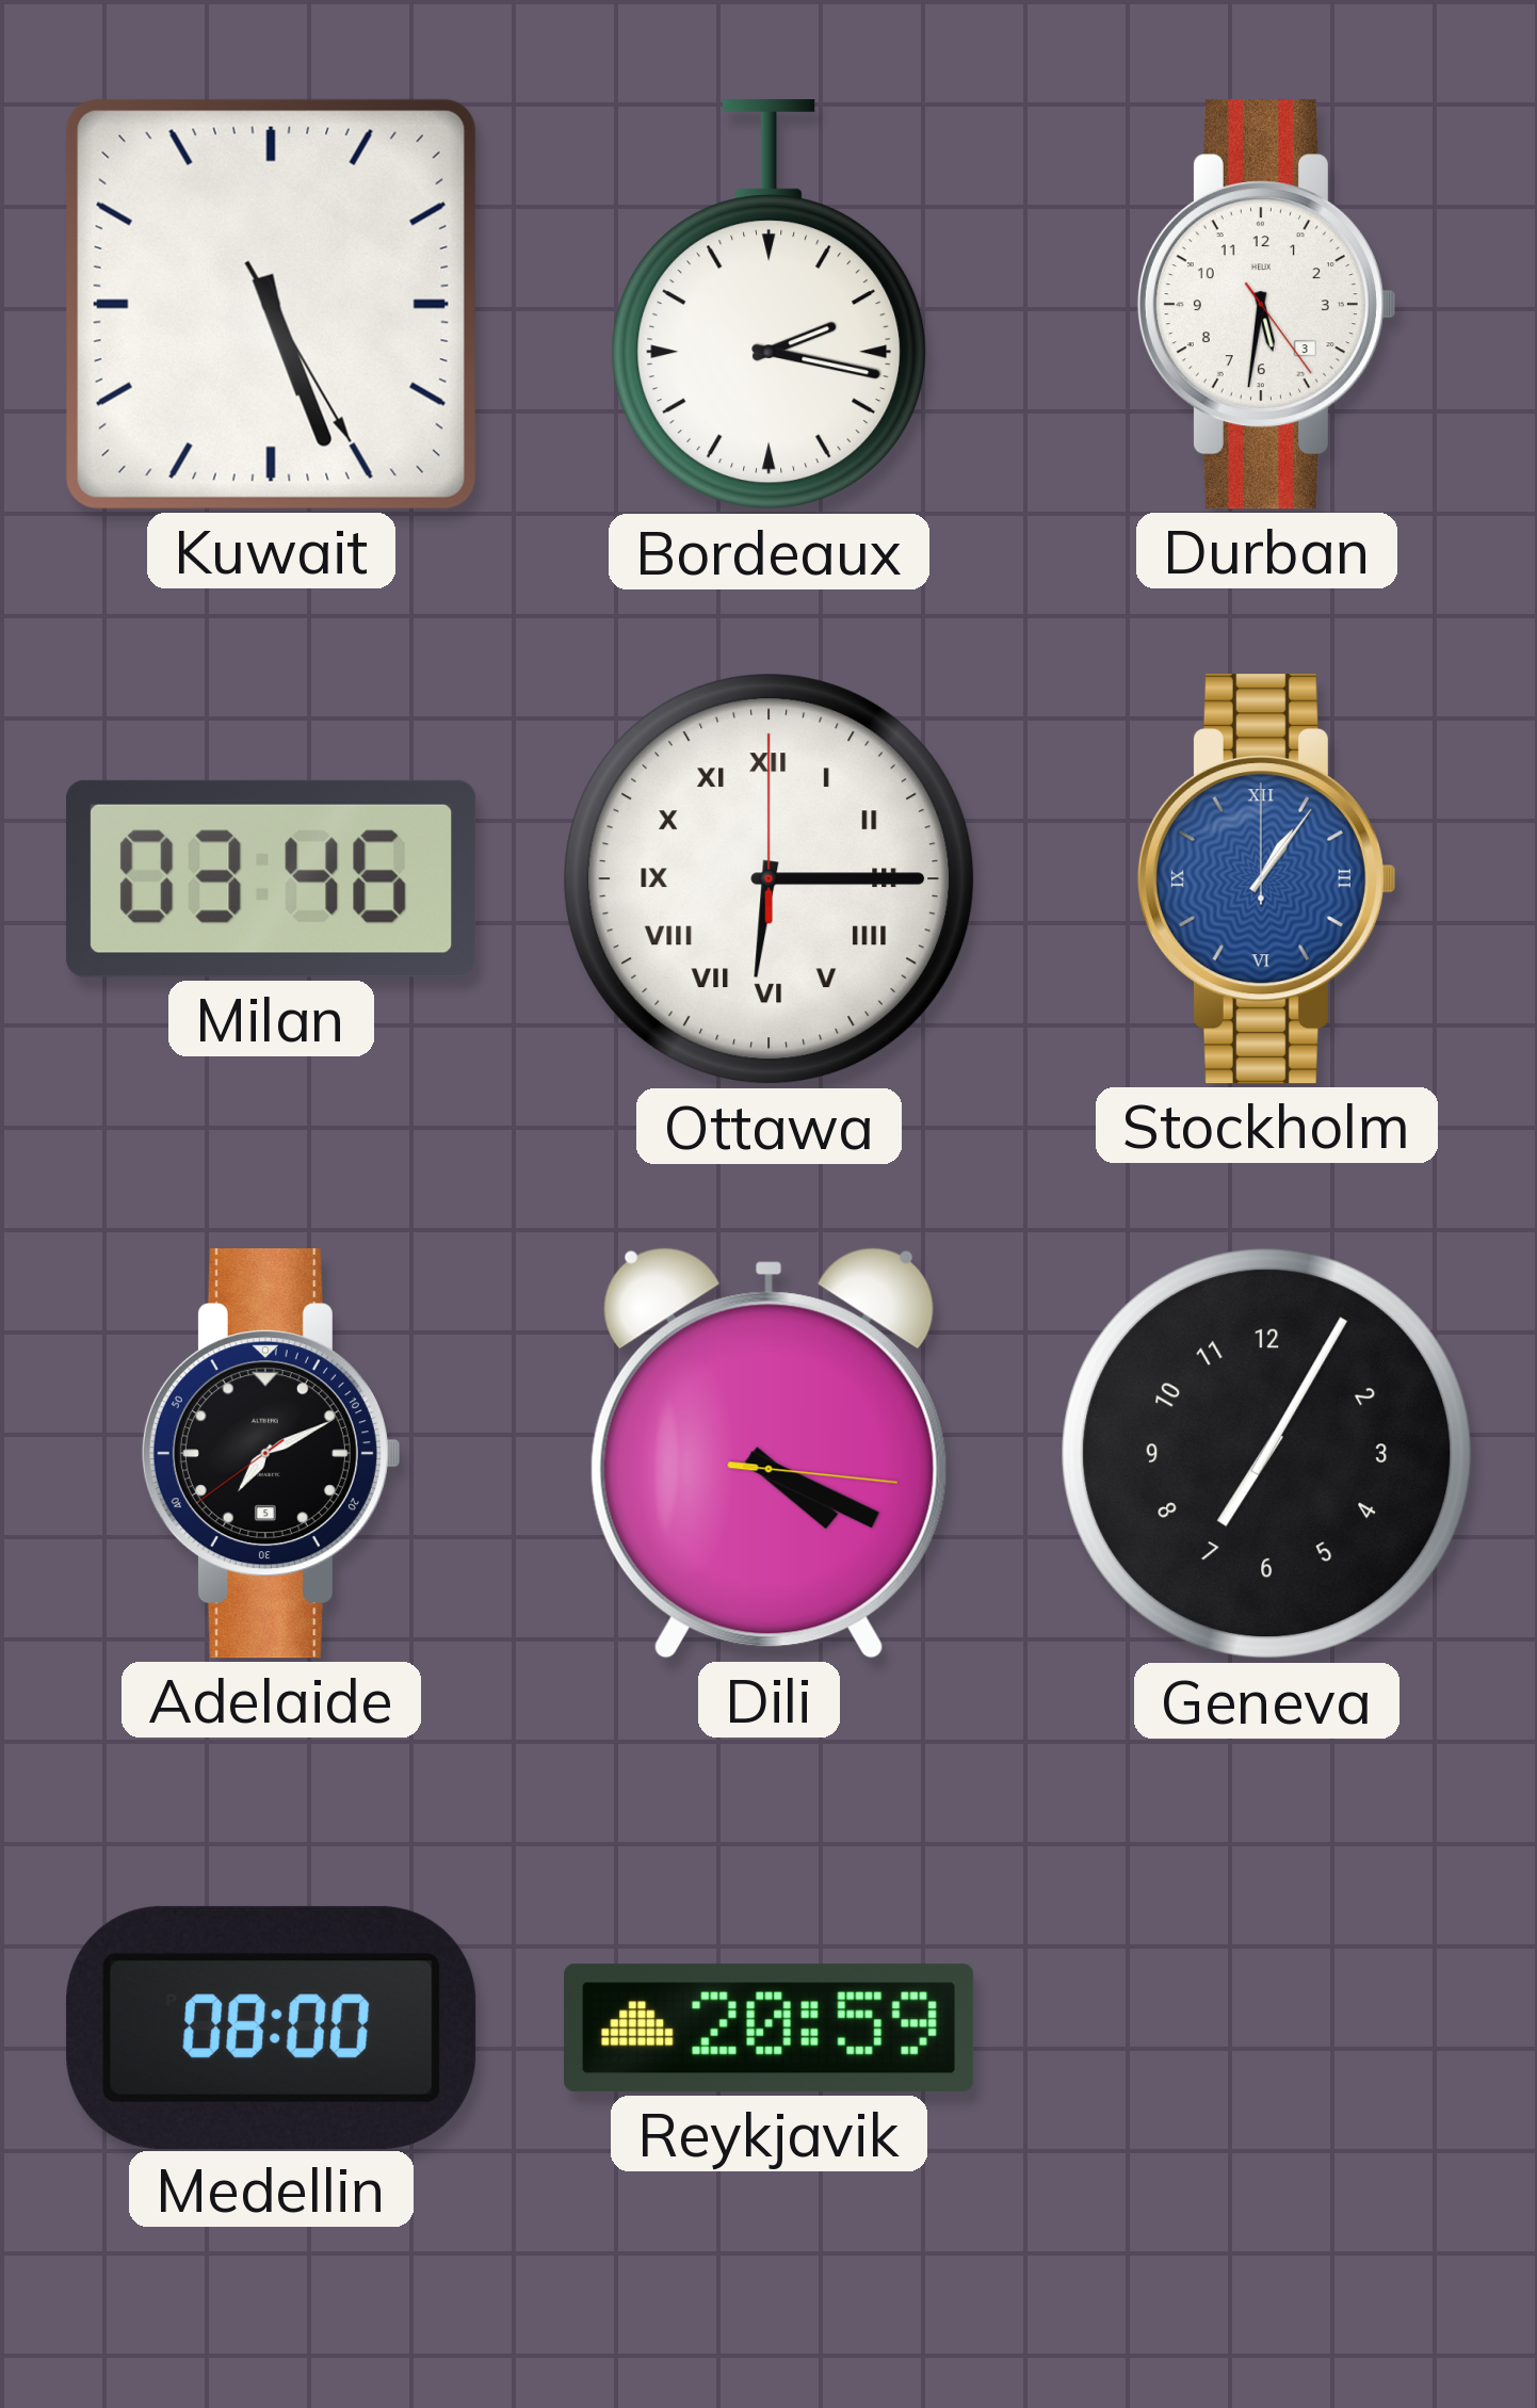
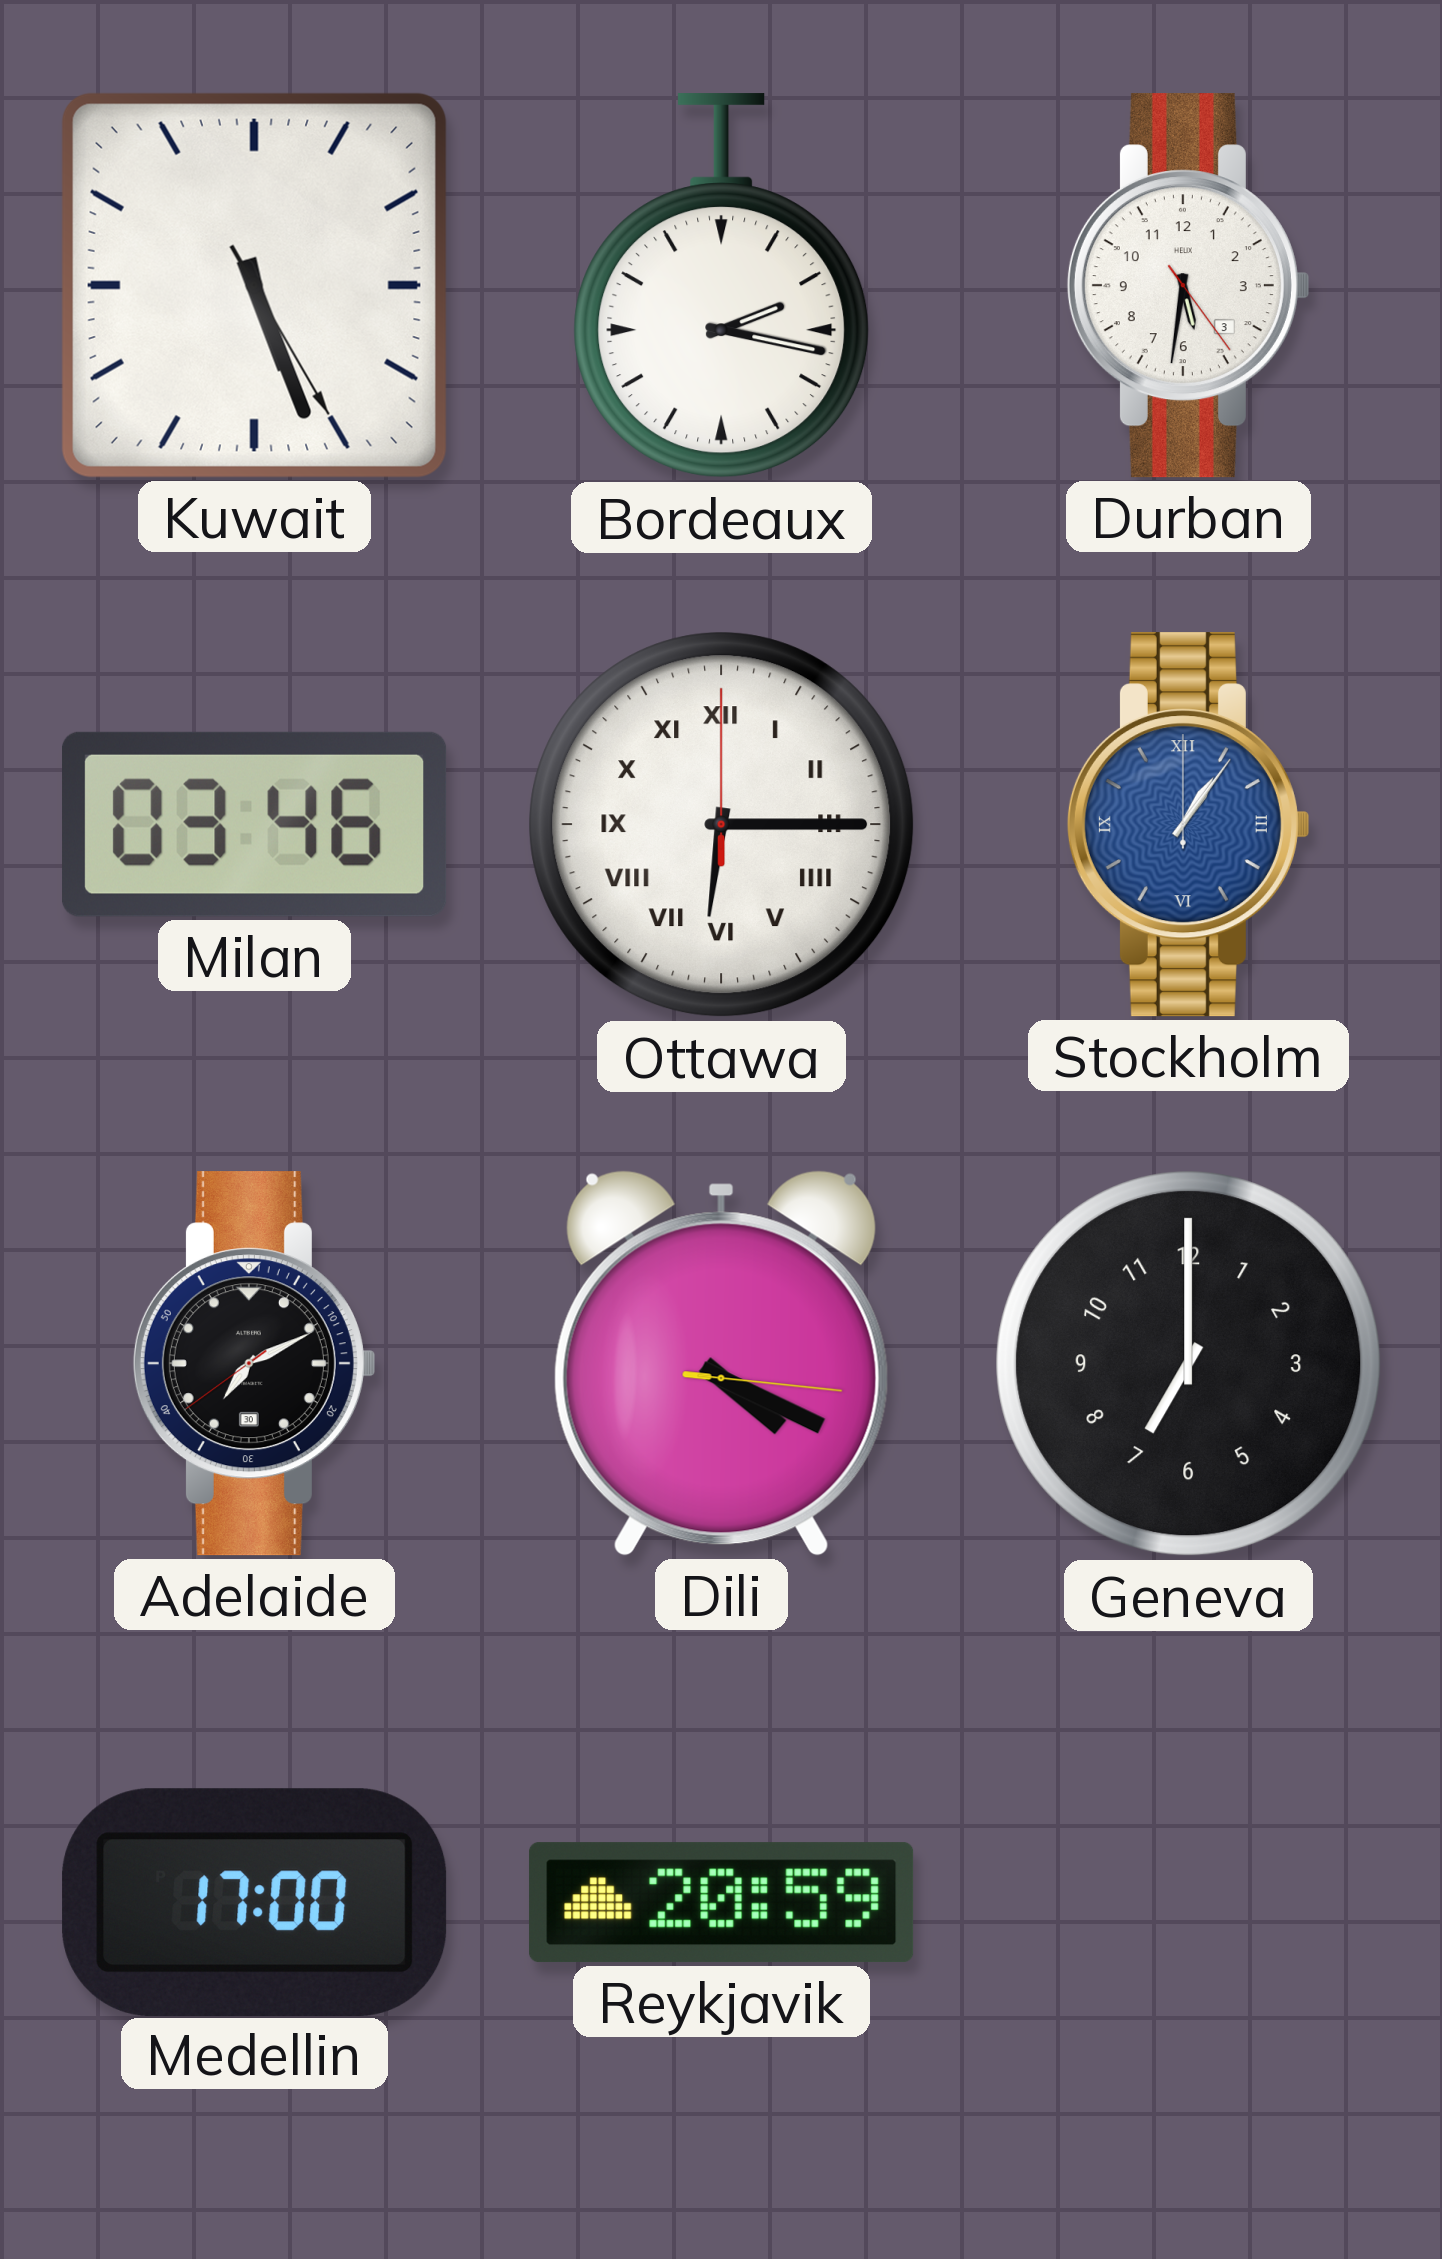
Adelaide date: 5 -> 30
Geneva: 7:05 -> 7:00
Medellin: 08:00 -> 17:00
